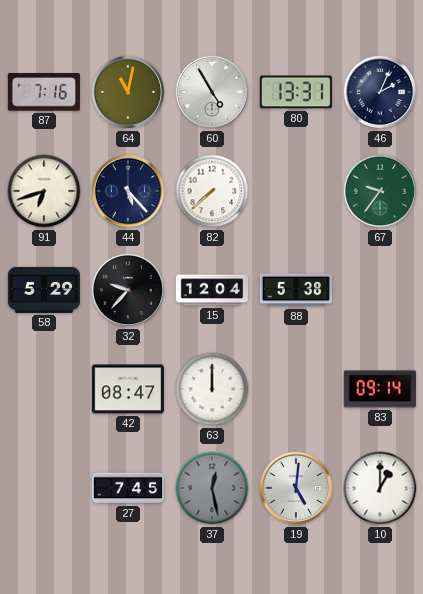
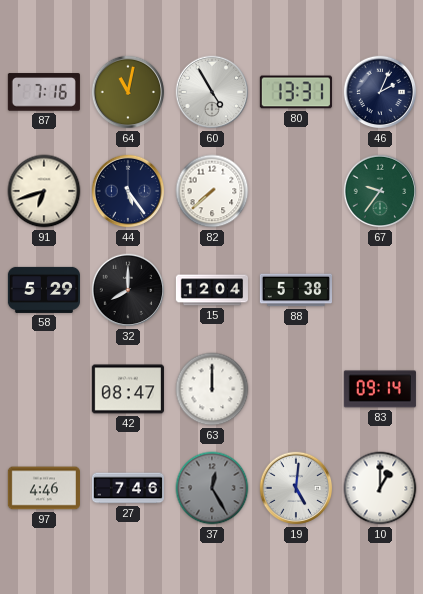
44: 5:23 -> 5:24
32: 9:37 -> 8:00
97: none -> 4:46
27: 7:45 -> 7:46
37: 12:28 -> 12:25
